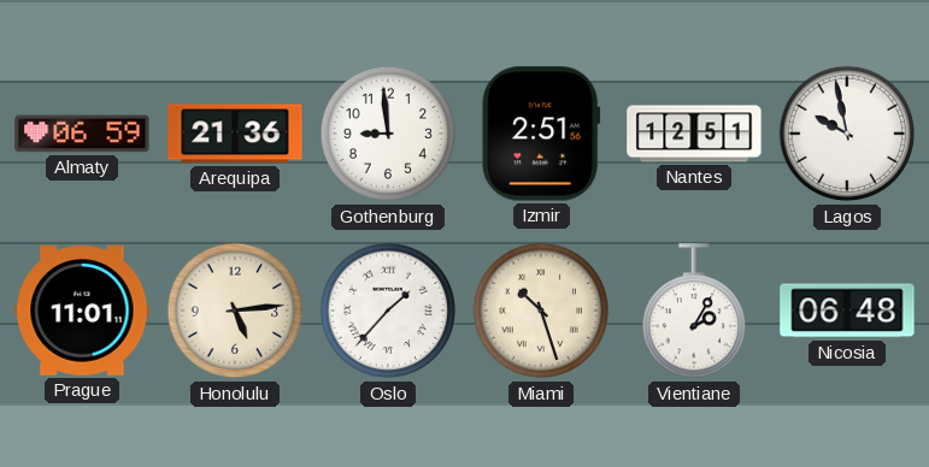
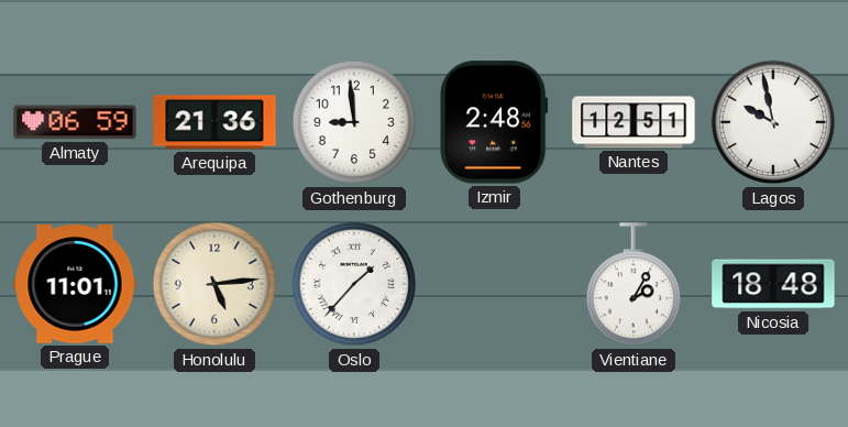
Izmir: 2:51 -> 2:48
Miami: 10:27 -> none
Nicosia: 06:48 -> 18:48
